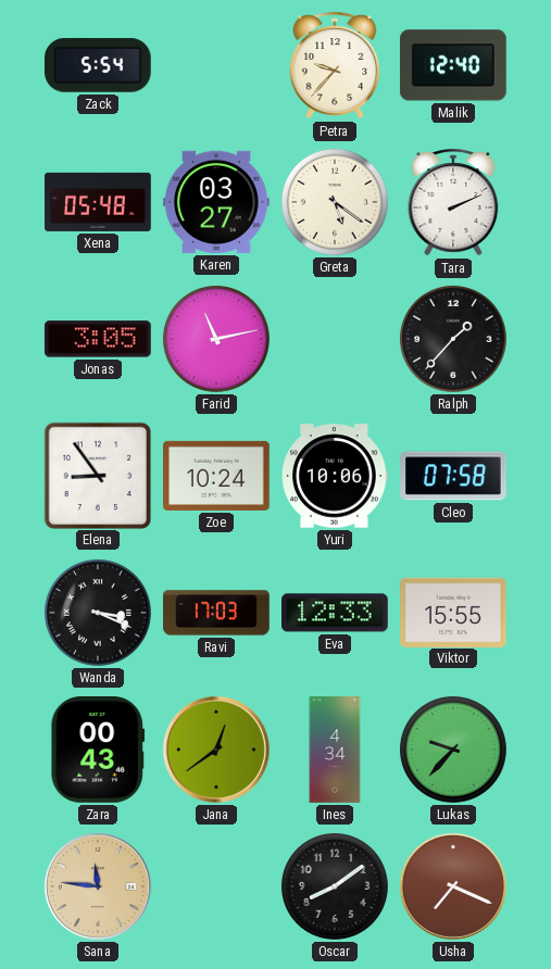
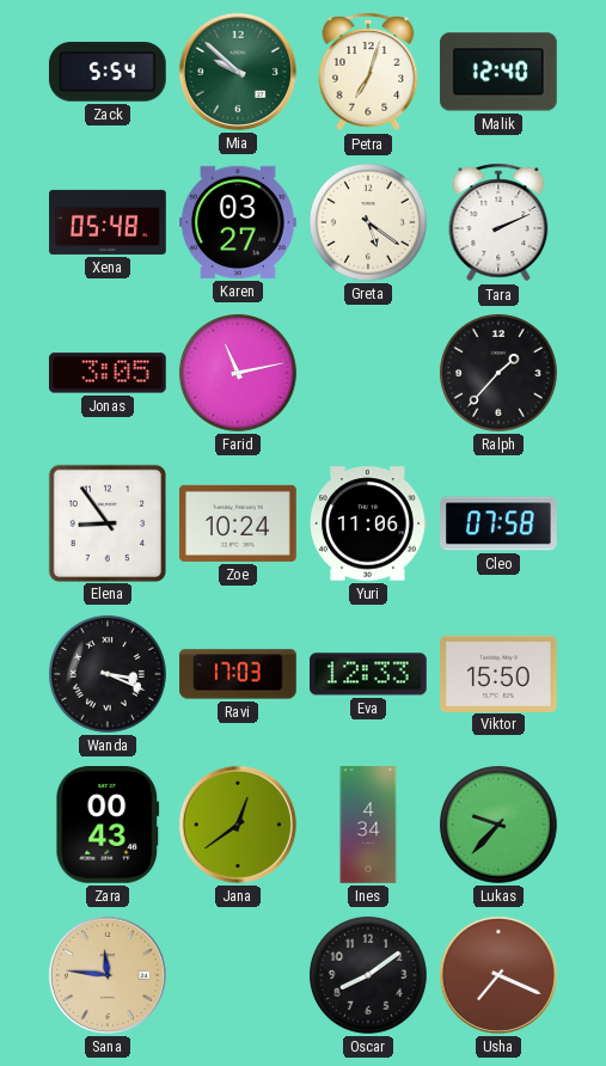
Mia: none -> 9:52
Petra: 9:37 -> 7:03
Yuri: 10:06 -> 11:06
Viktor: 15:55 -> 15:50
